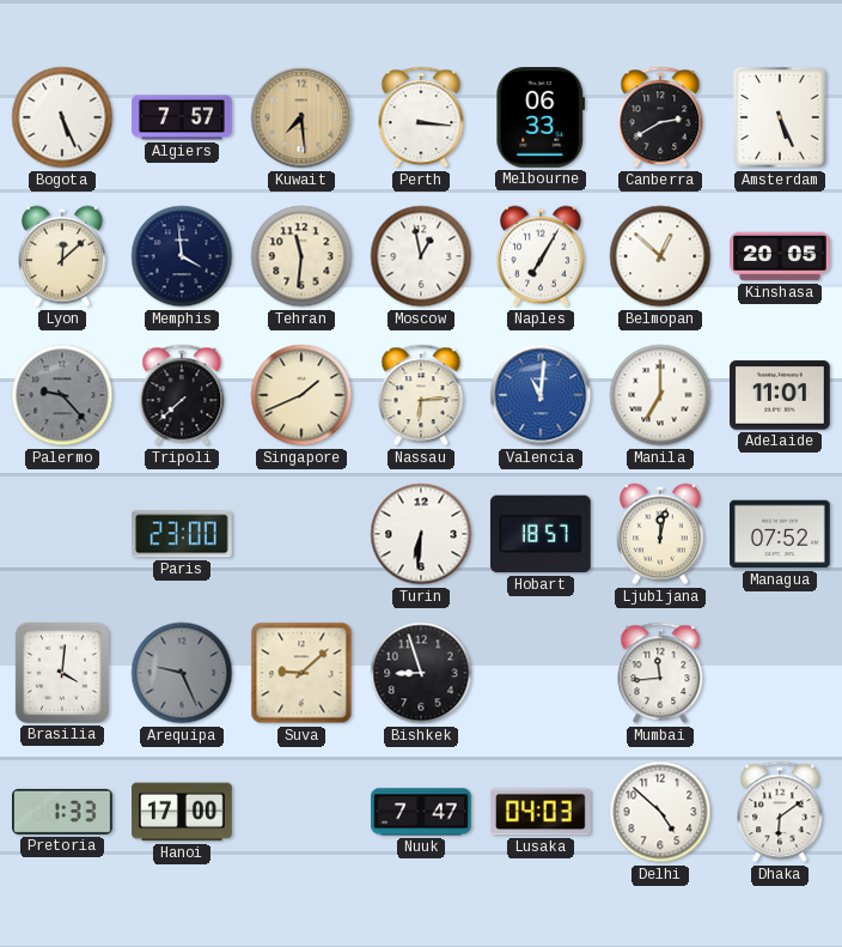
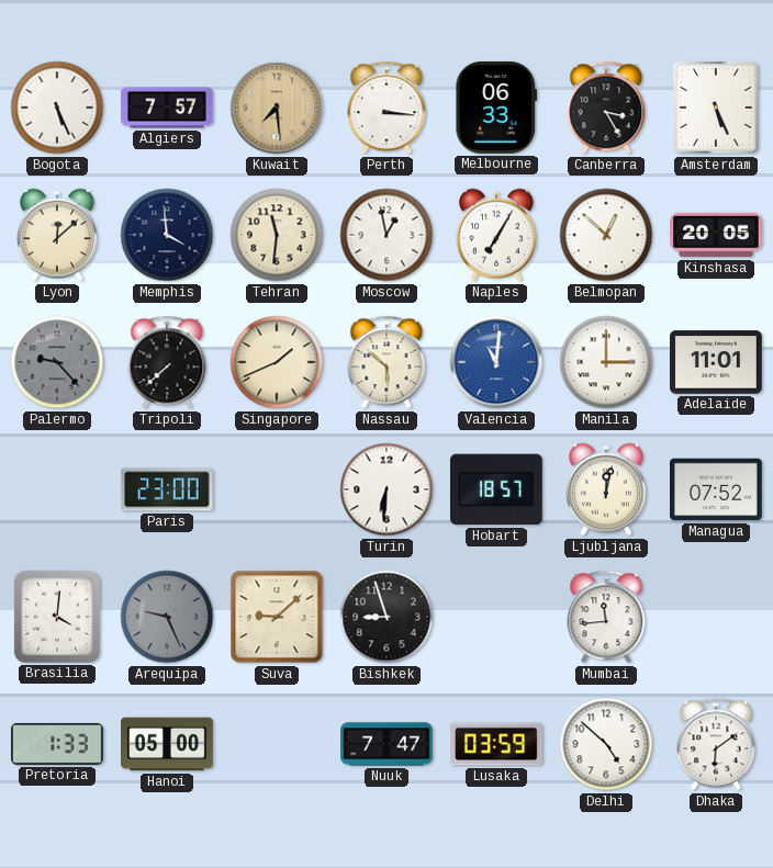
Canberra: 2:40 -> 3:25
Nassau: 6:14 -> 5:52
Manila: 7:00 -> 3:00
Hanoi: 17:00 -> 05:00
Lusaka: 04:03 -> 03:59
